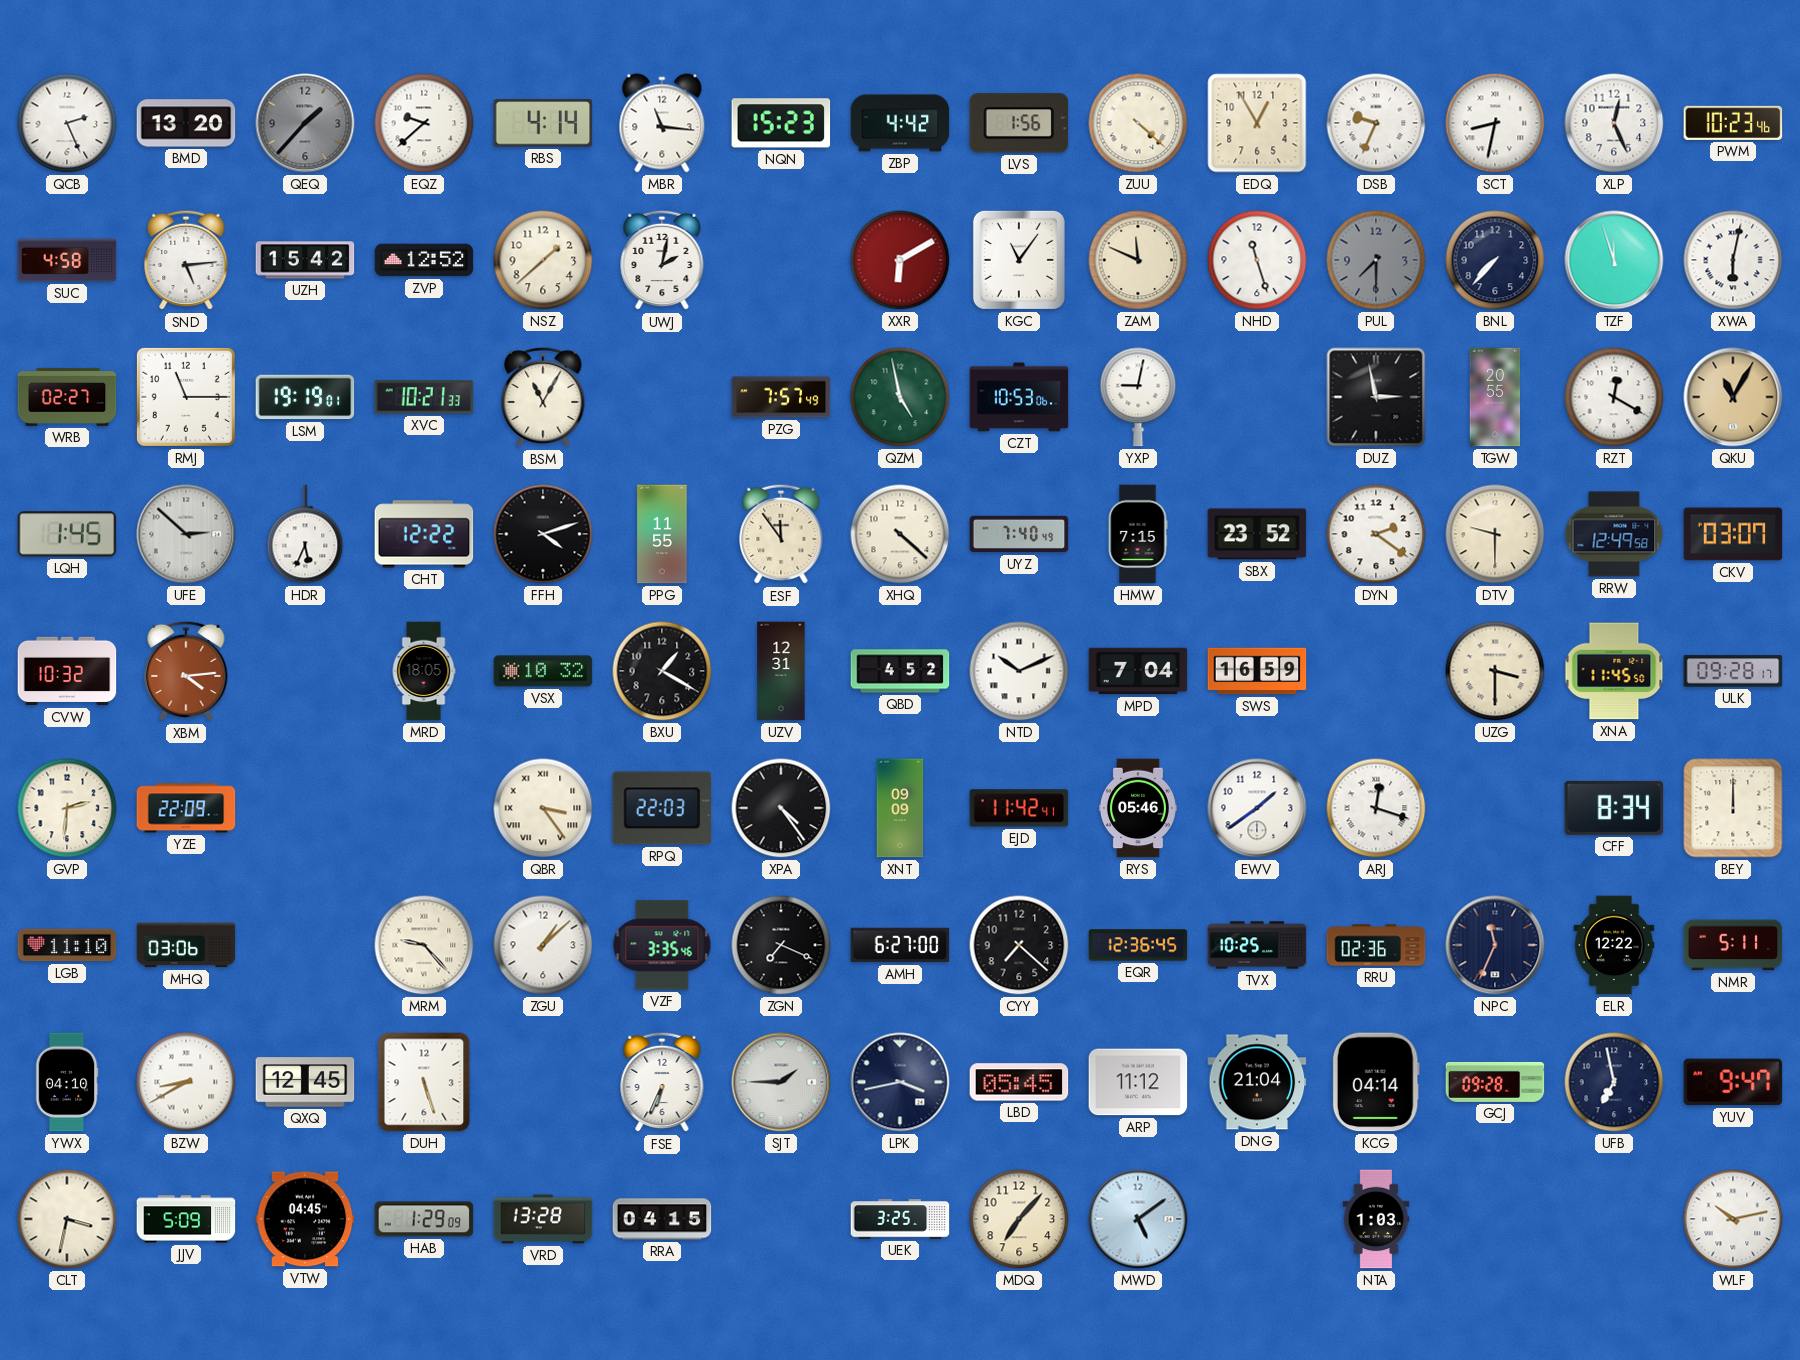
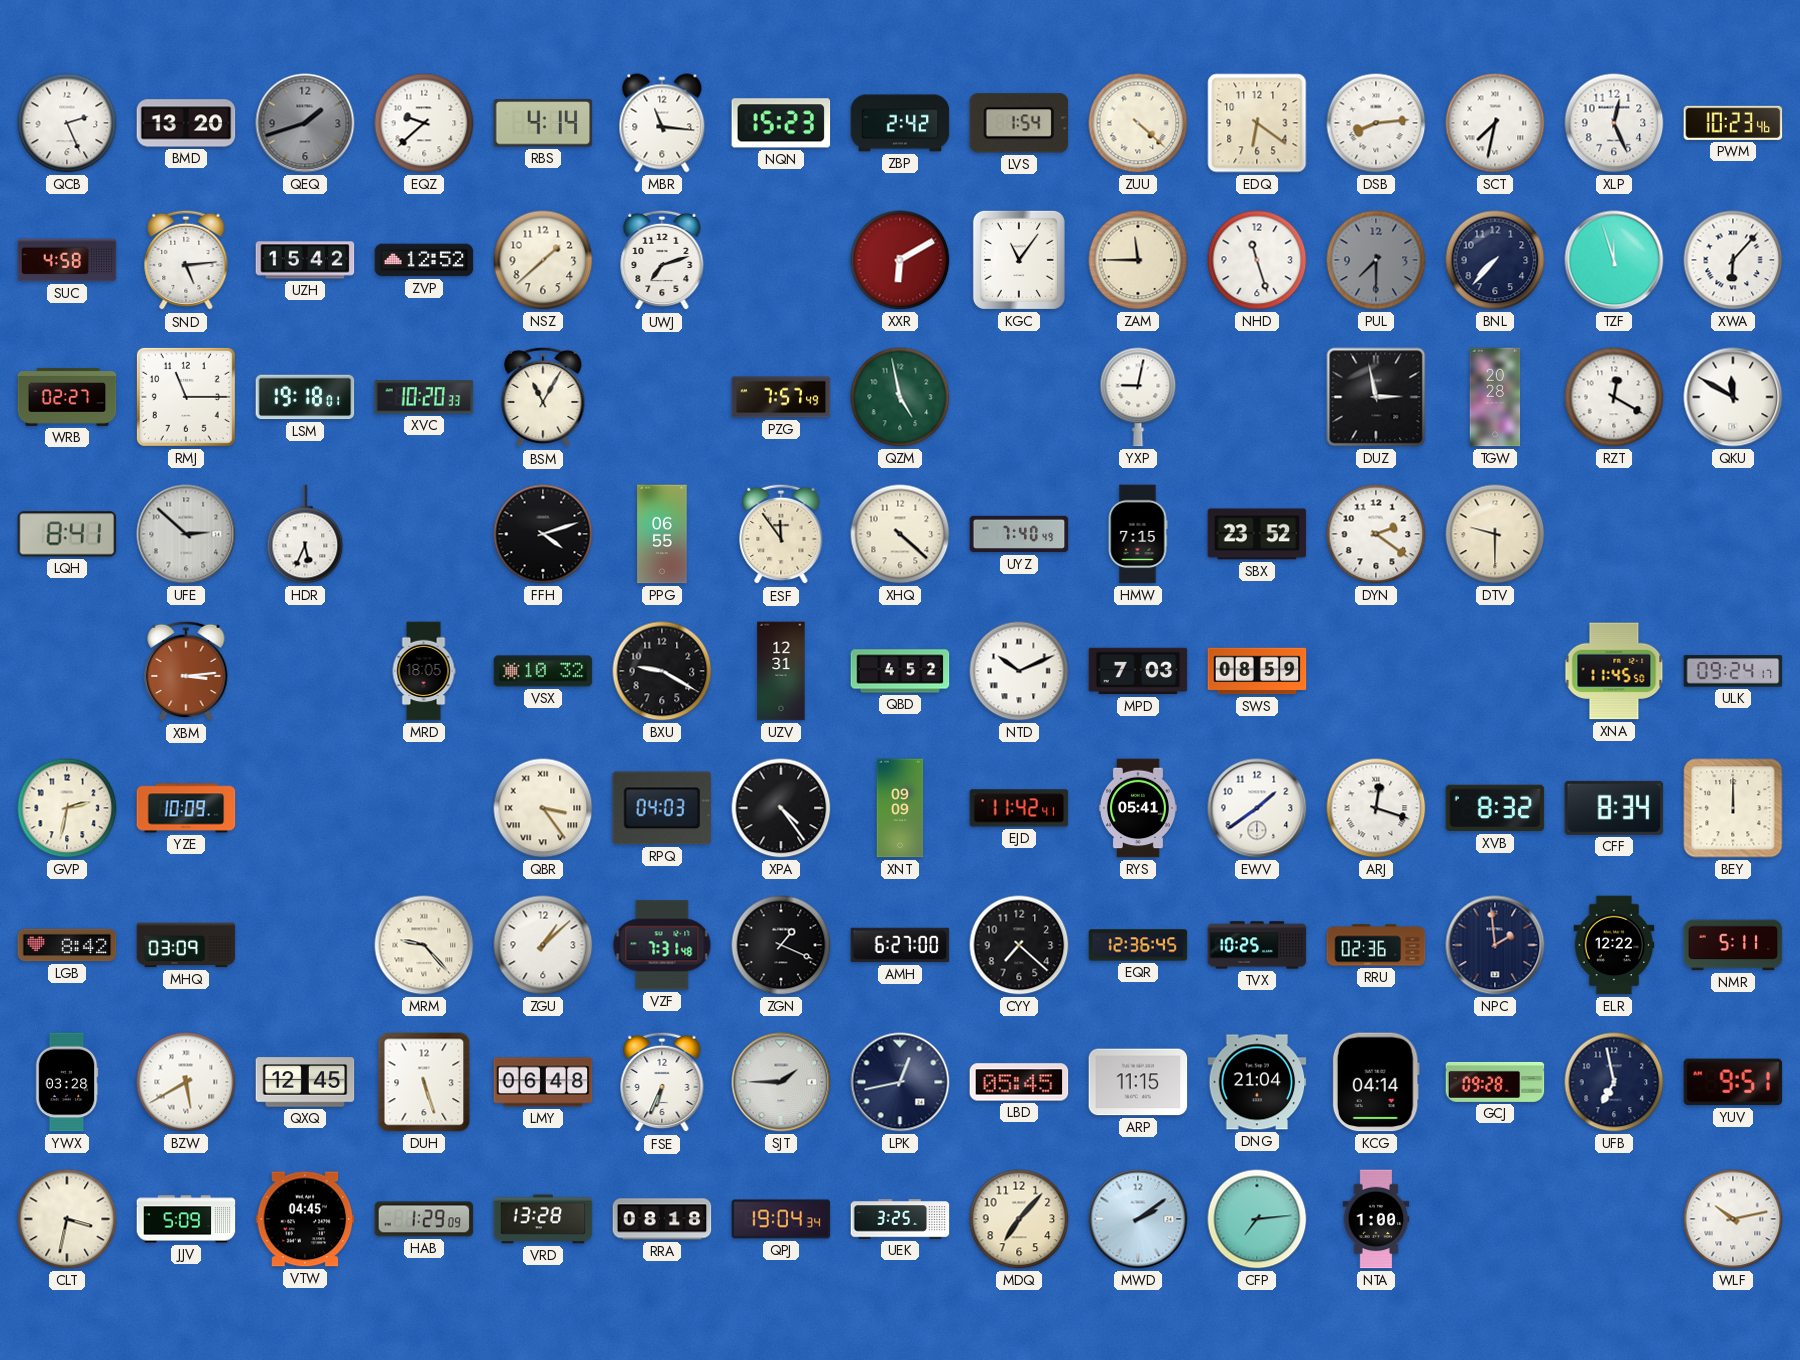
QEQ: 1:37 -> 1:42
ZBP: 4:42 -> 2:42
LVS: 1:56 -> 1:54
EDQ: 12:55 -> 6:21
DSB: 9:34 -> 8:14
SCT: 8:32 -> 7:32
UWJ: 2:02 -> 7:12
ZAM: 11:49 -> 11:45
XWA: 6:02 -> 6:07
LSM: 19:19 -> 19:18
XVC: 10:21 -> 10:20
CZT: 10:53 -> none
TGW: 20:55 -> 20:28
QKU: 11:05 -> 11:50
QKU dial: champagne -> white
LQH: 1:45 -> 8:41
CHT: 12:22 -> none
PPG: 11:55 -> 06:55
RRW: 12:49 -> none
CKV: 03:07 -> none
CVW: 10:32 -> none
XBM: 4:14 -> 3:14
BXU: 1:20 -> 9:20
MPD: 7:04 -> 7:03
SWS: 16:59 -> 08:59
UZG: 3:30 -> none
ULK: 09:28 -> 09:24
GVP: 2:31 -> 2:32
YZE: 22:09 -> 10:09
RPQ: 22:03 -> 04:03
RYS: 05:46 -> 05:41
XVB: none -> 8:32
LGB: 11:10 -> 8:42
MHQ: 03:06 -> 03:09
VZF: 3:35 -> 7:31
ZGN: 7:19 -> 1:19
NPC: 11:34 -> 1:59
YWX: 04:10 -> 03:28
BZW: 8:40 -> 5:40
LMY: none -> 06:48
LPK: 3:43 -> 12:43
ARP: 11:12 -> 11:15
YUV: 9:47 -> 9:51
RRA: 04:15 -> 08:18
QPJ: none -> 19:04
MWD: 5:09 -> 2:09
CFP: none -> 7:14
NTA: 1:03 -> 1:00
